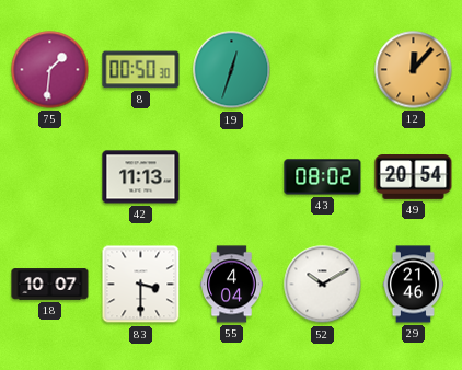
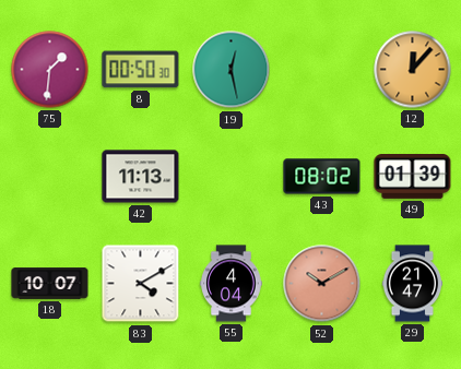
19: 12:33 -> 12:28
49: 20:54 -> 01:39
83: 3:30 -> 4:10
52 dial: white -> salmon
29: 21:46 -> 21:47
